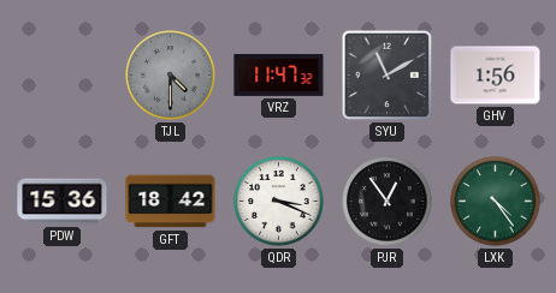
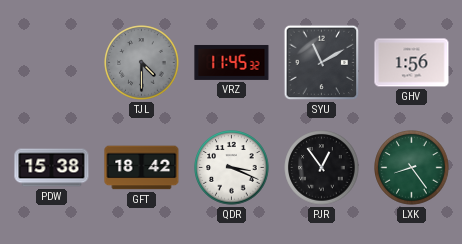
VRZ: 11:47 -> 11:45
PDW: 15:36 -> 15:38
LXK: 4:24 -> 8:24
